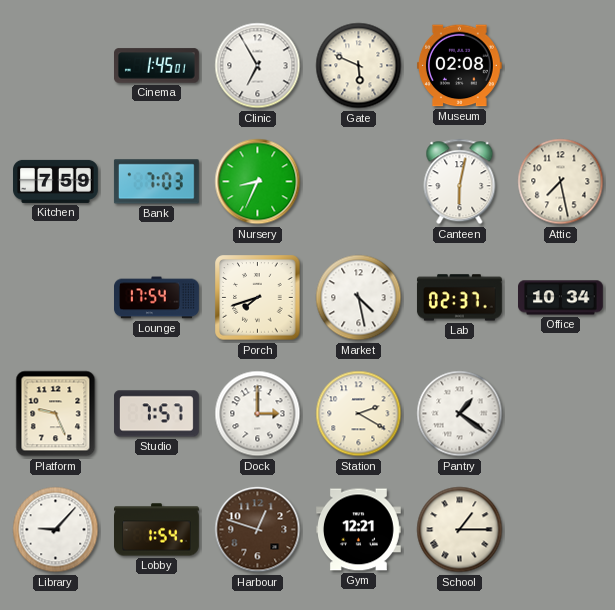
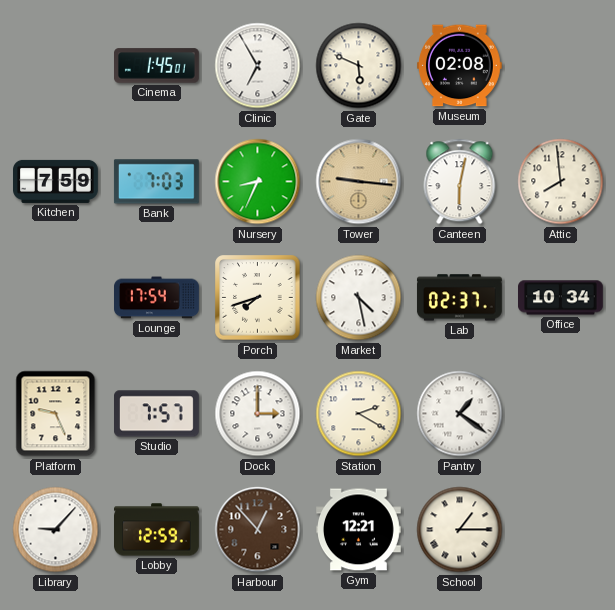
Tower: none -> 9:16
Attic: 7:28 -> 7:59
Lobby: 1:54 -> 12:59
Harbour: 12:48 -> 12:53
